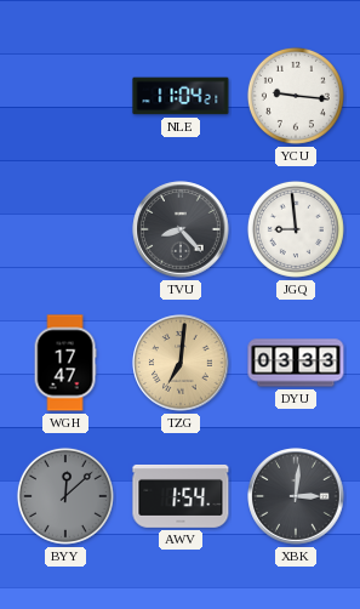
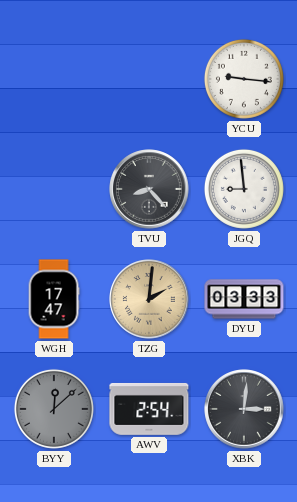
NLE: 11:04 -> none
TZG: 7:01 -> 2:01
AWV: 1:54 -> 2:54
